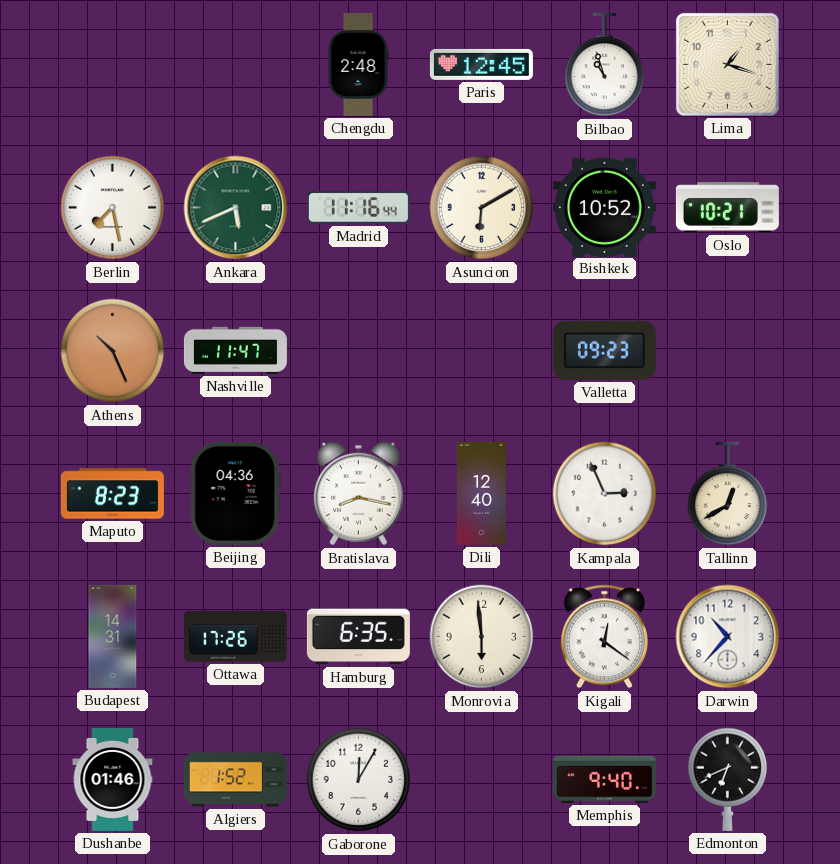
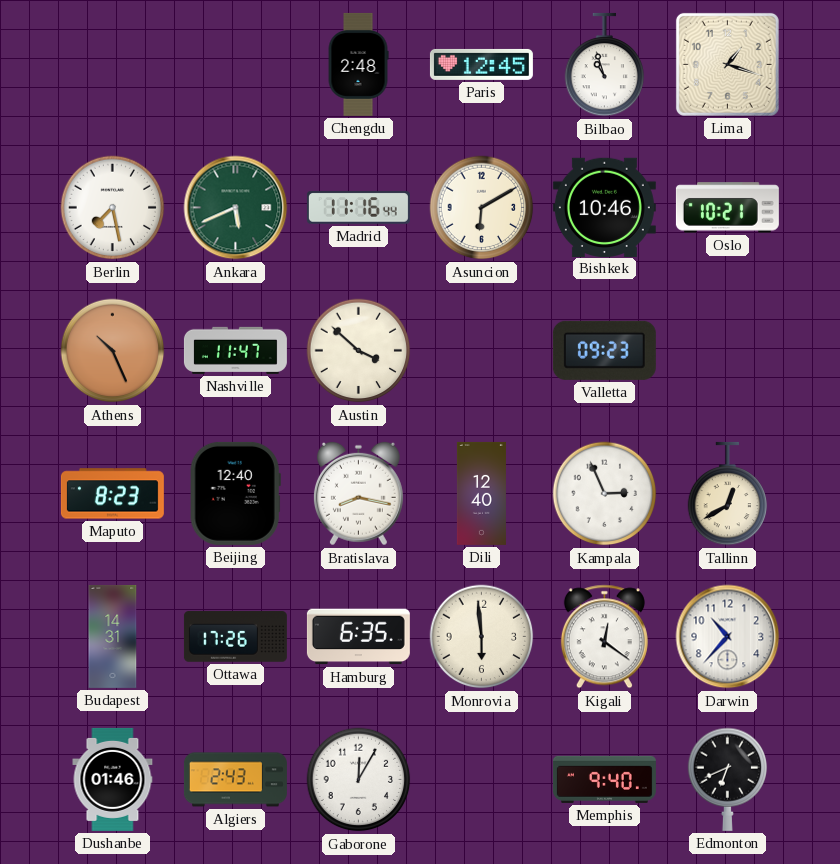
Bishkek: 10:52 -> 10:46
Austin: none -> 3:52
Beijing: 04:36 -> 12:40
Algiers: 1:52 -> 2:43
